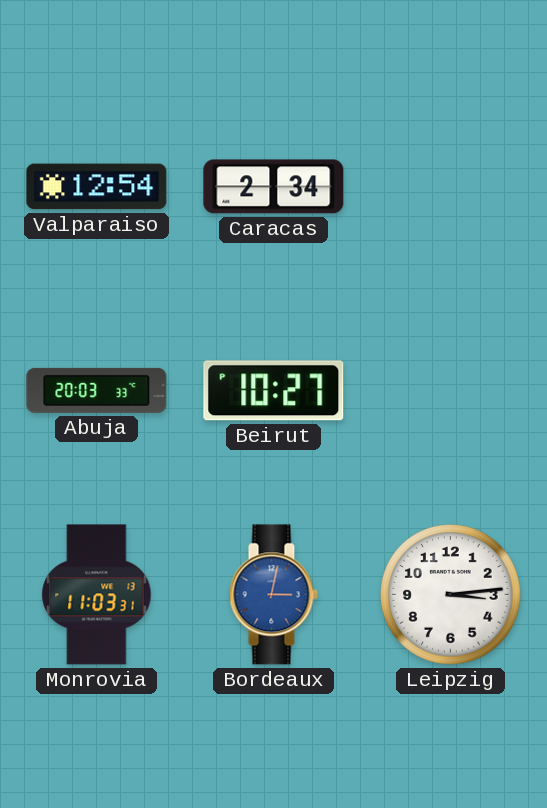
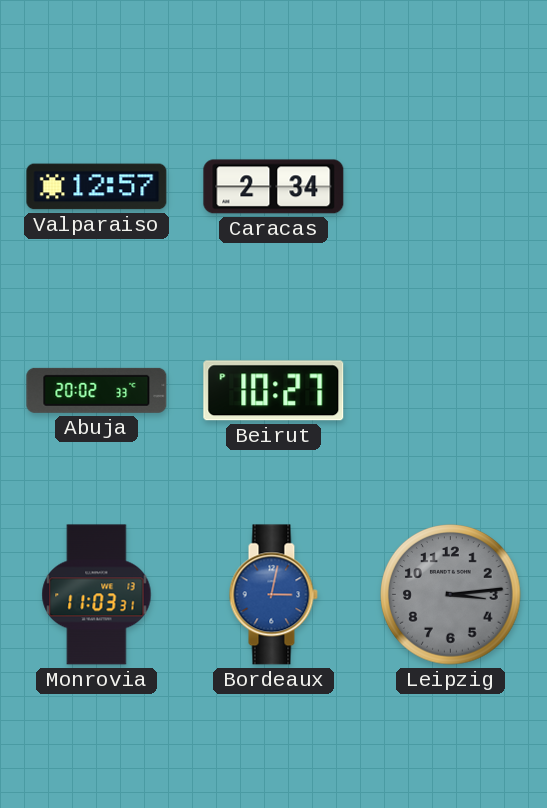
Valparaiso: 12:54 -> 12:57
Abuja: 20:03 -> 20:02
Leipzig dial: white -> grey
